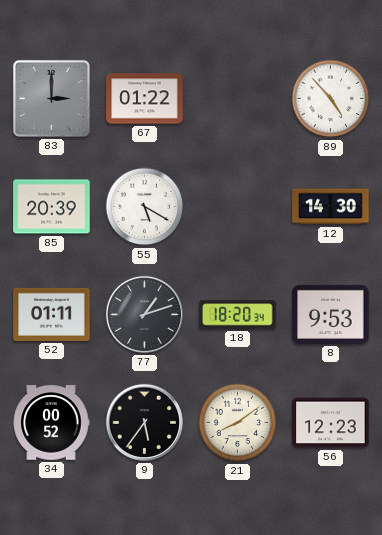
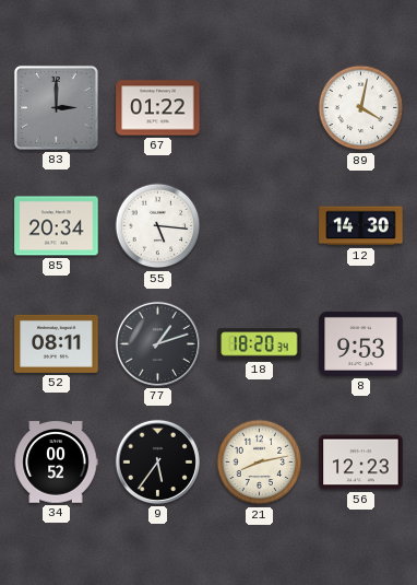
89: 4:53 -> 4:02
85: 20:39 -> 20:34
55: 5:20 -> 5:16
52: 01:11 -> 08:11
21: 8:09 -> 8:13
